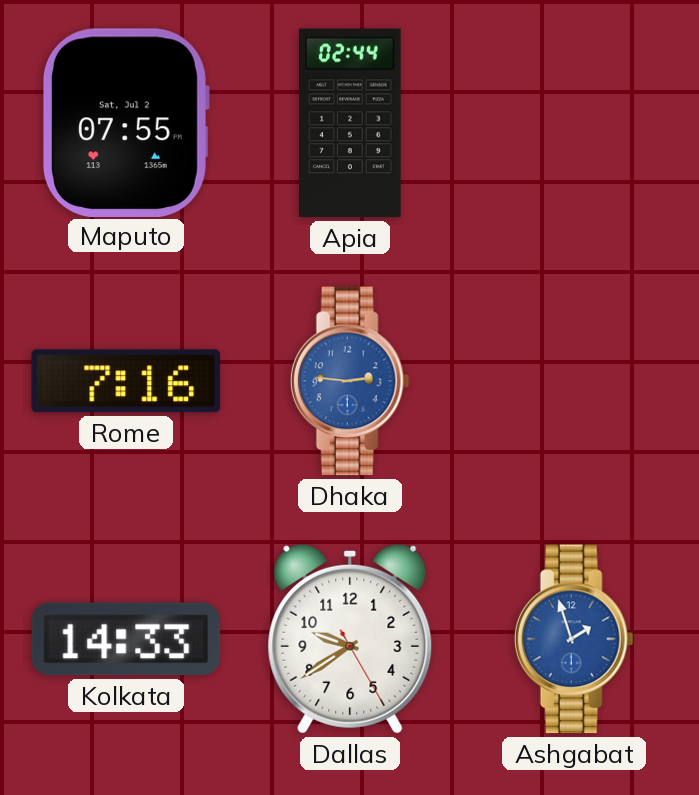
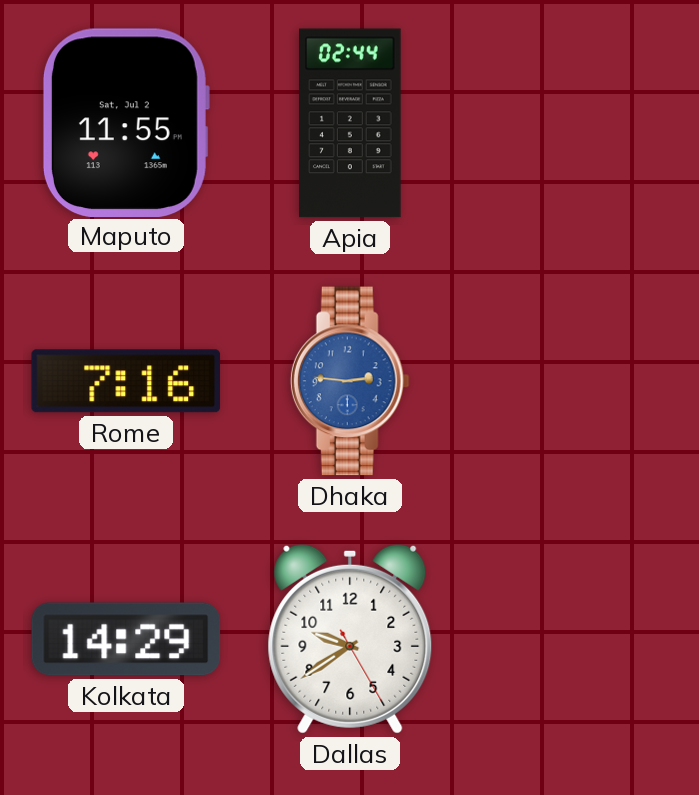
Maputo: 07:55 -> 11:55
Kolkata: 14:33 -> 14:29
Ashgabat: 1:57 -> none
